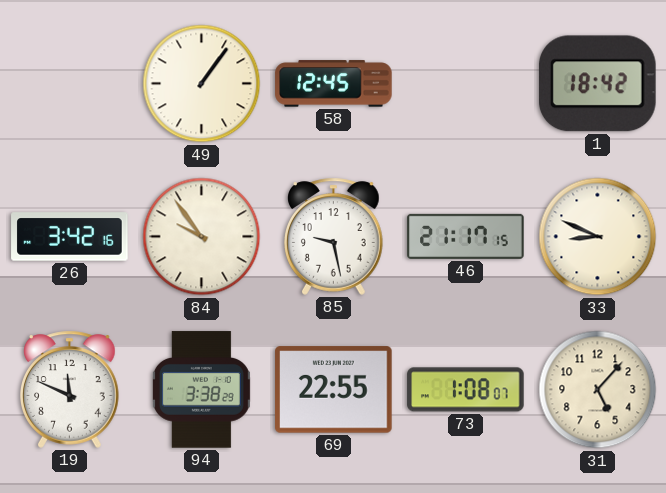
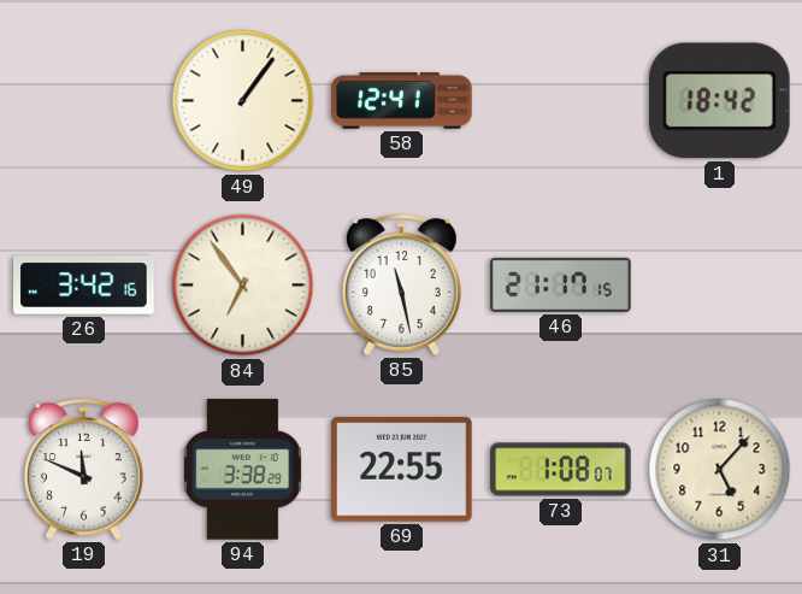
58: 12:45 -> 12:41
84: 9:54 -> 6:54
85: 9:28 -> 11:28
33: 8:49 -> none
